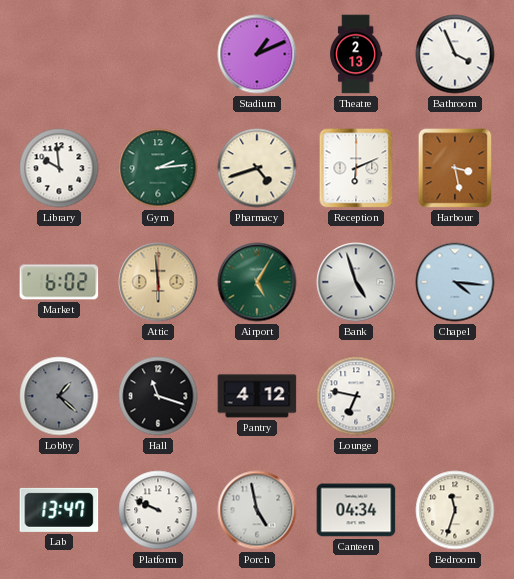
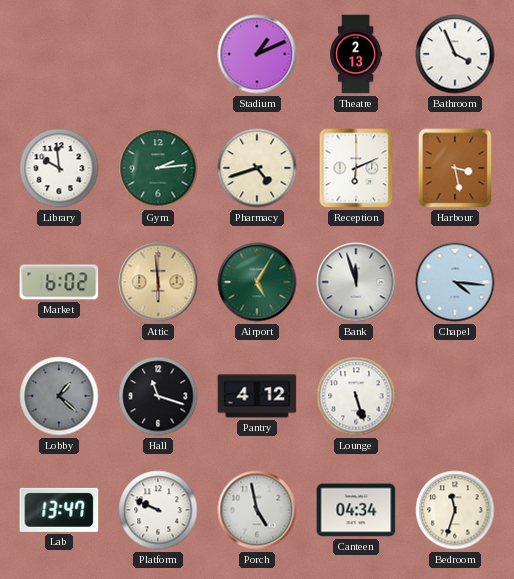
Bank: 4:57 -> 11:57
Lounge: 6:47 -> 5:27
